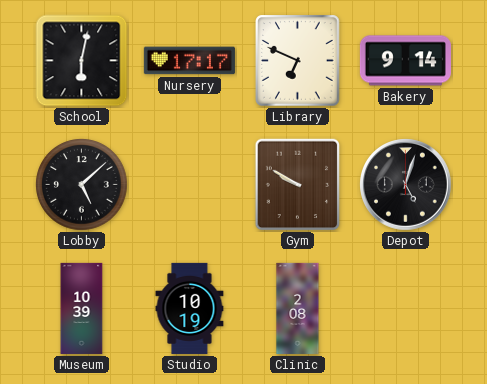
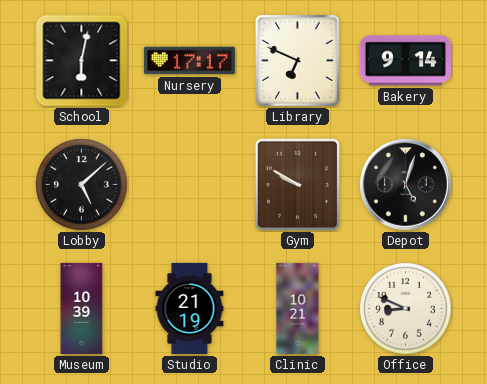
Studio: 10:19 -> 21:19
Clinic: 2:08 -> 10:21
Office: none -> 8:49
